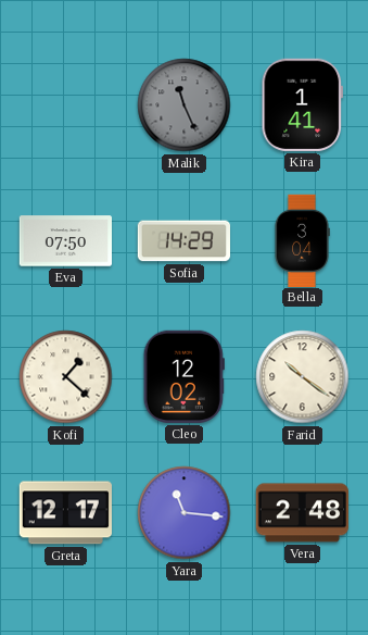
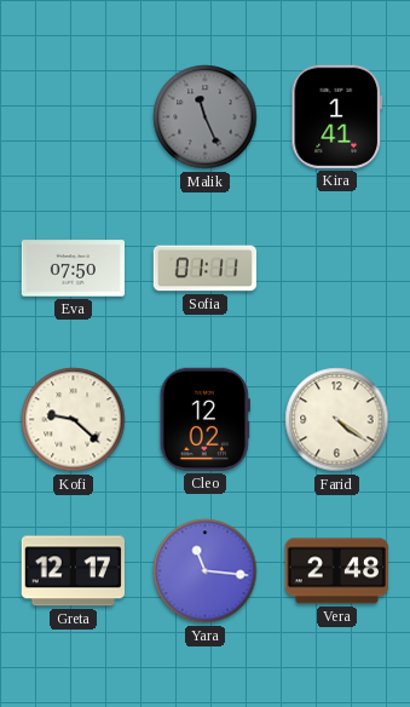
Sofia: 14:29 -> 01:11
Bella: 3:04 -> none
Kofi: 1:22 -> 9:22
Farid: 10:21 -> 4:21
